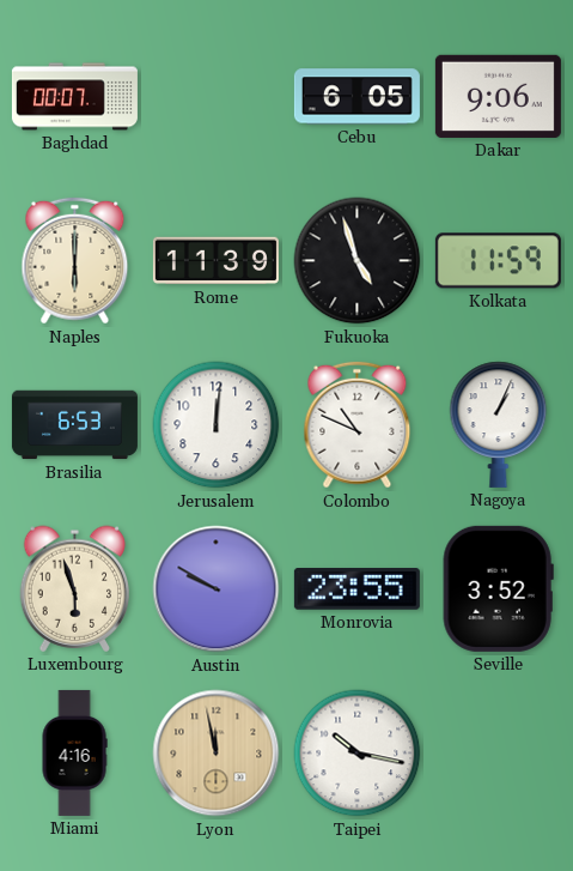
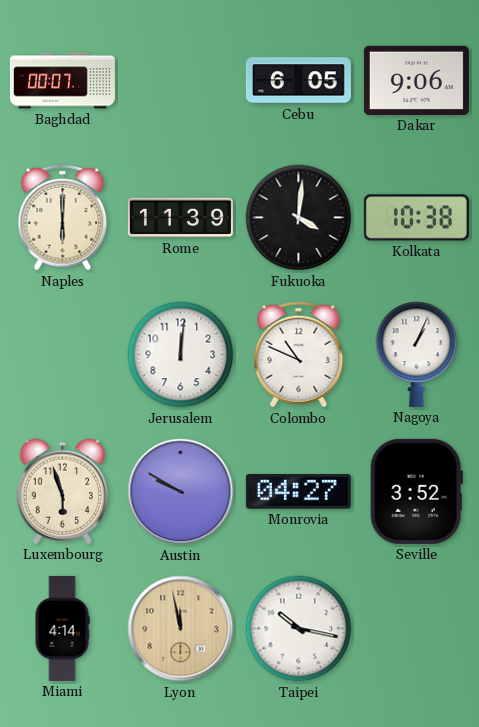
Fukuoka: 4:57 -> 4:01
Kolkata: 11:59 -> 10:38
Brasilia: 6:53 -> none
Monrovia: 23:55 -> 04:27
Miami: 4:16 -> 4:14
